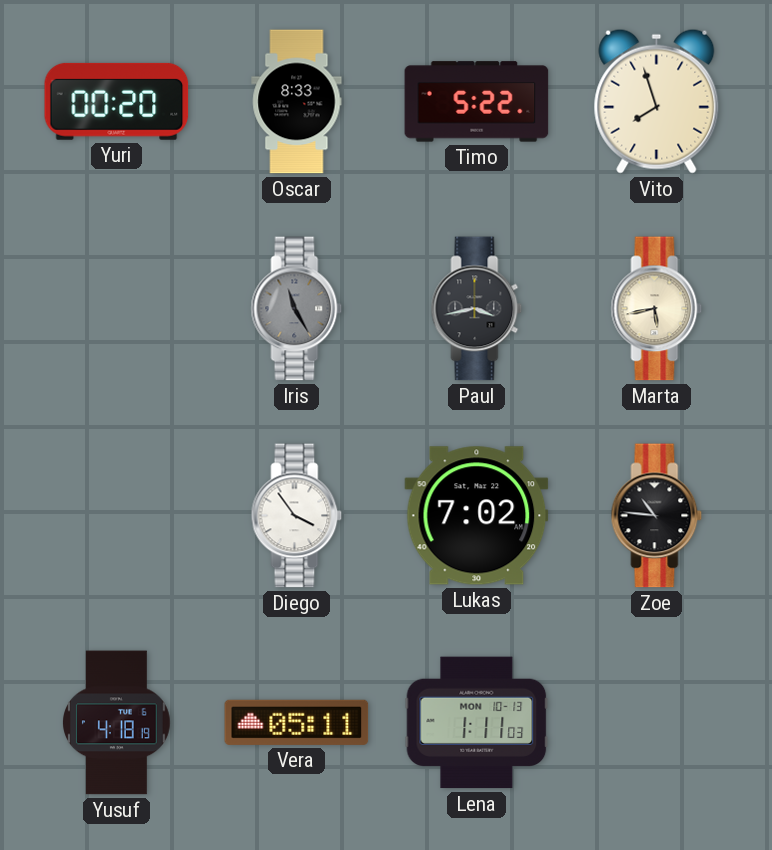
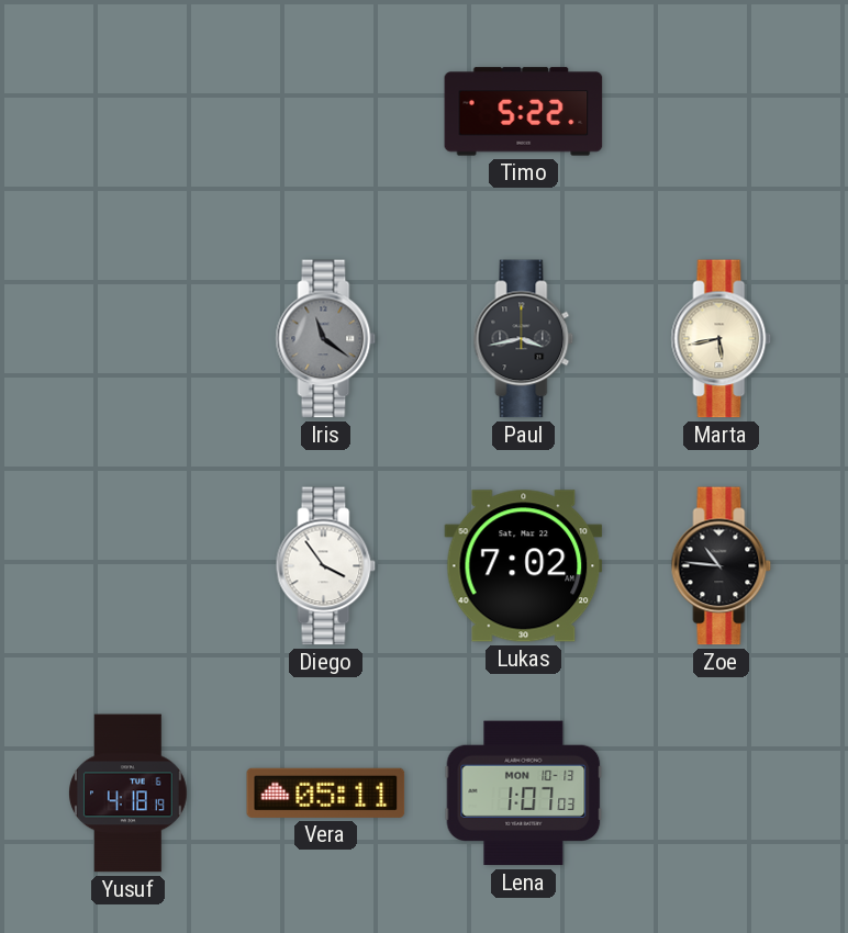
Yuri: 00:20 -> none
Oscar: 8:33 -> none
Vito: 7:57 -> none
Iris: 11:25 -> 11:21
Lena: 1:11 -> 1:07
